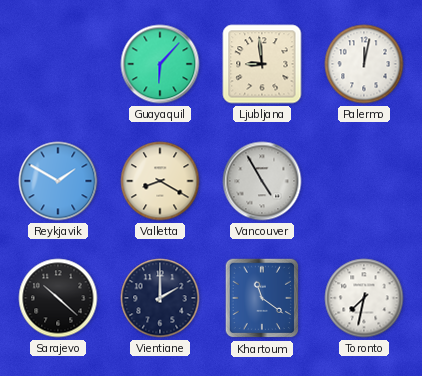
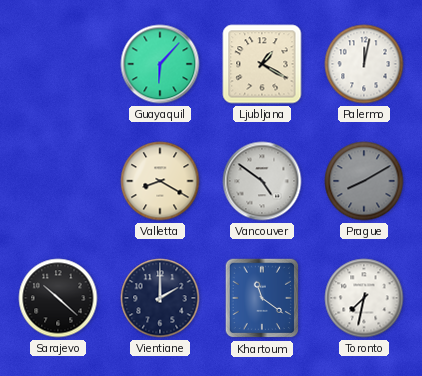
Ljubljana: 8:59 -> 1:20
Reykjavik: 1:50 -> none
Vancouver: 4:55 -> 4:51
Prague: none -> 8:10
